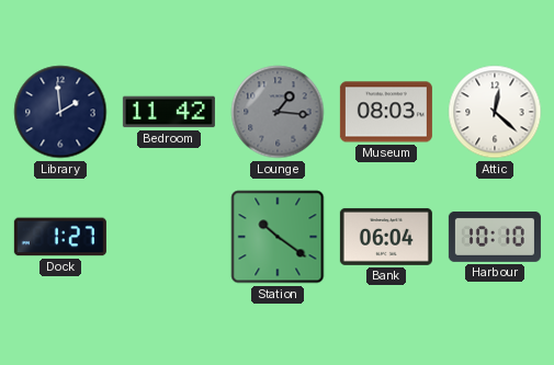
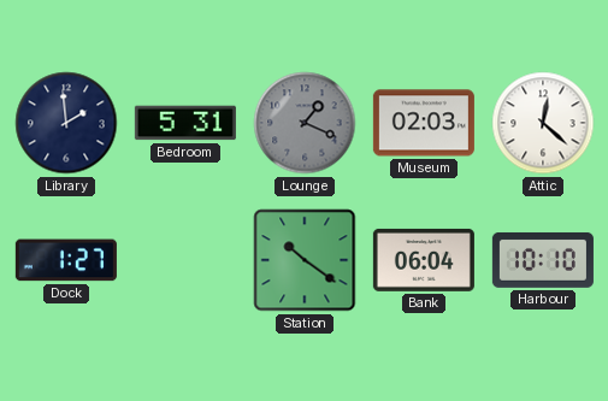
Bedroom: 11:42 -> 5:31
Lounge: 1:16 -> 1:19
Museum: 08:03 -> 02:03
